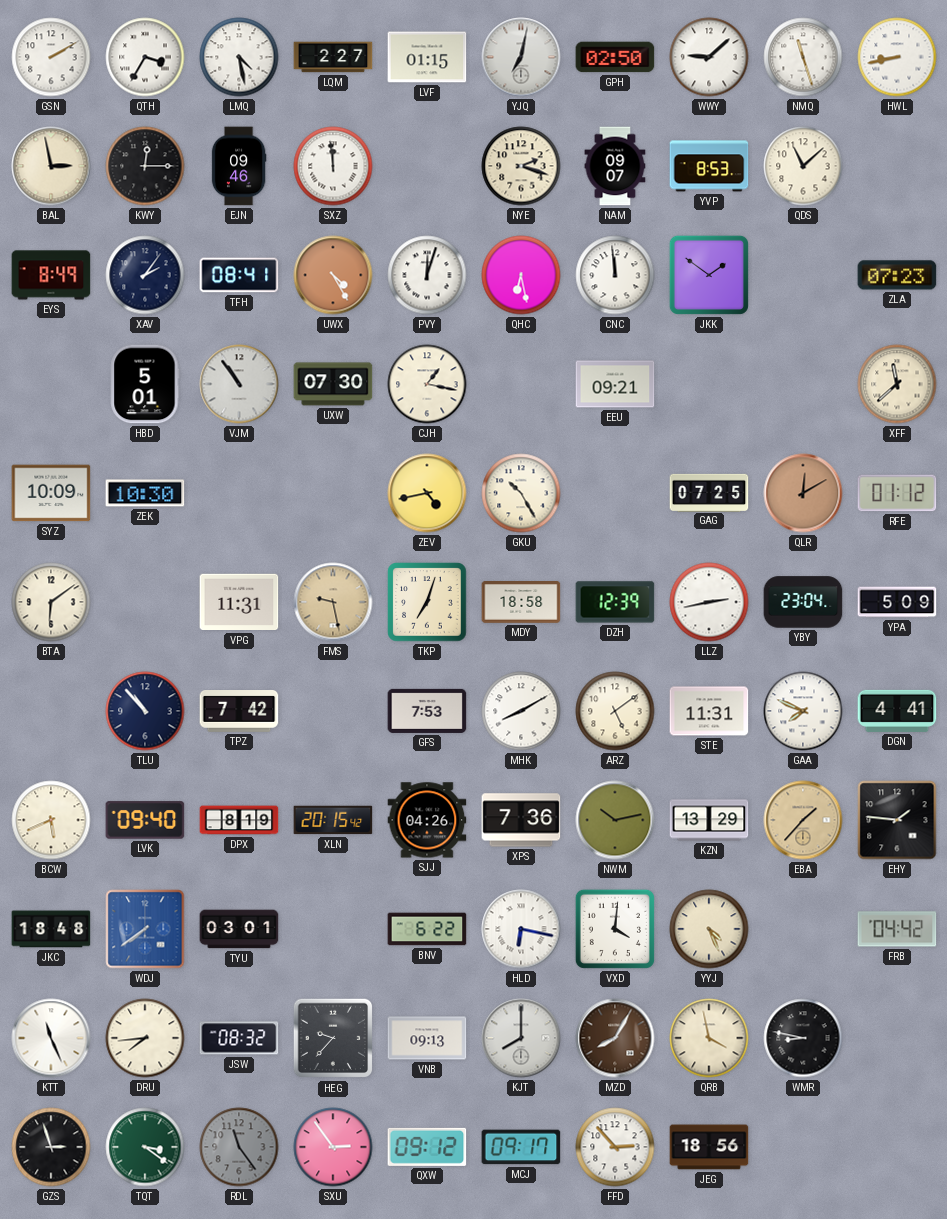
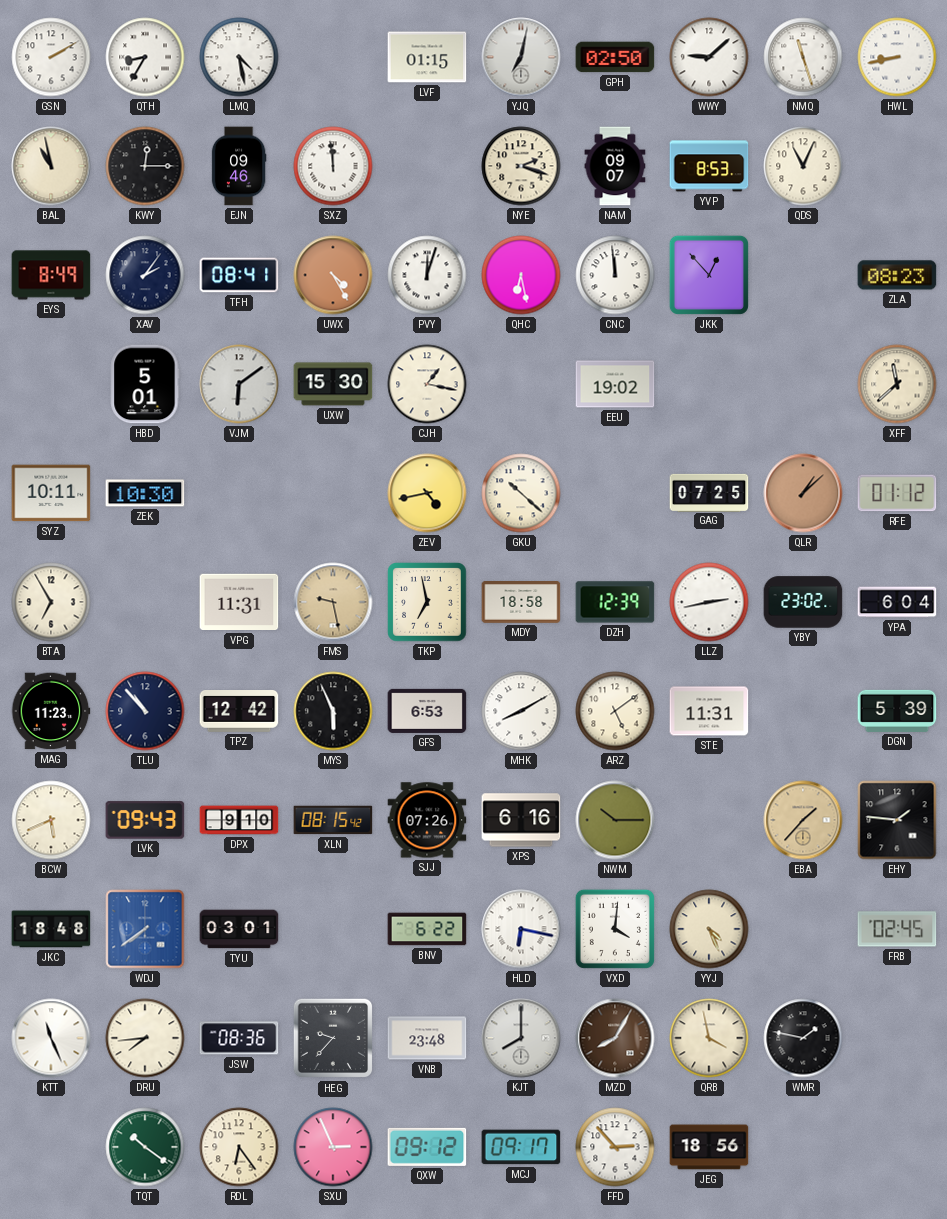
QTH: 3:35 -> 8:35
LQM: 2:27 -> none
BAL: 2:58 -> 10:58
QDS: 11:08 -> 11:04
JKK: 1:51 -> 12:53
ZLA: 07:23 -> 08:23
VJM: 10:54 -> 6:09
UXW: 07:30 -> 15:30
EEU: 09:21 -> 19:02
SYZ: 10:09 -> 10:11
GKU: 10:25 -> 10:22
QLR: 12:10 -> 1:08
BTA: 6:09 -> 6:55
TKP: 7:03 -> 6:58
YBY: 23:04 -> 23:02
YPA: 5:09 -> 6:04
MAG: none -> 11:23
TPZ: 7:42 -> 12:42
MYS: none -> 5:56
GFS: 7:53 -> 6:53
GAA: 7:49 -> none
DGN: 4:41 -> 5:39
LVK: 09:40 -> 09:43
DPX: 8:19 -> 9:10
XLN: 20:15 -> 08:15
SJJ: 04:26 -> 07:26
XPS: 7:36 -> 6:16
NWM: 10:13 -> 10:15
KZN: 13:29 -> none
FRB: 04:42 -> 02:45
JSW: 08:32 -> 08:36
VNB: 09:13 -> 23:48
WMR: 8:47 -> 1:47
GZS: 2:57 -> none
TQT: 3:21 -> 10:21
RDL: 11:24 -> 6:24
RDL dial: grey -> cream
SXU: 2:54 -> 2:56
